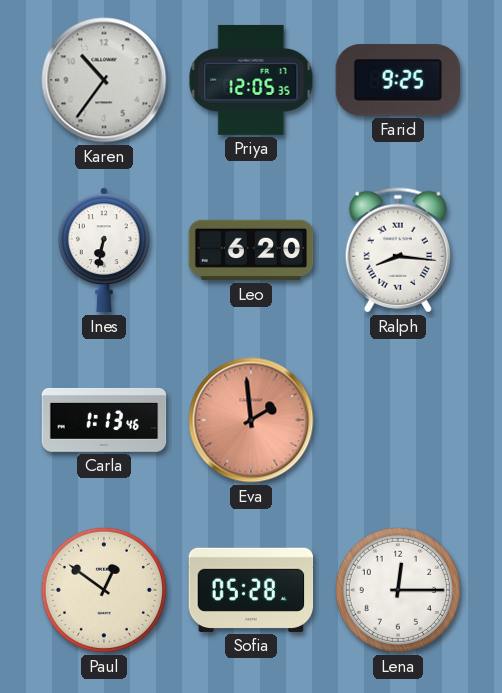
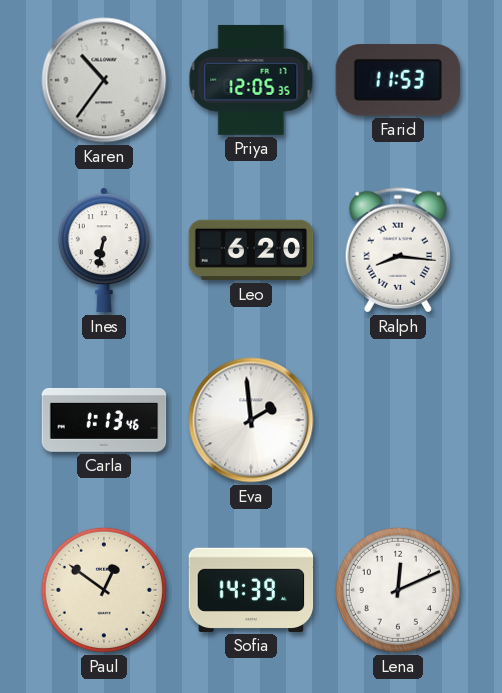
Farid: 9:25 -> 11:53
Eva dial: salmon -> white
Sofia: 05:28 -> 14:39
Lena: 12:15 -> 12:11
